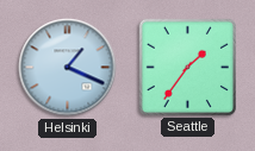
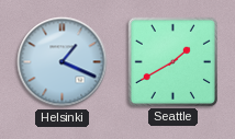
Seattle: 1:36 -> 1:40
